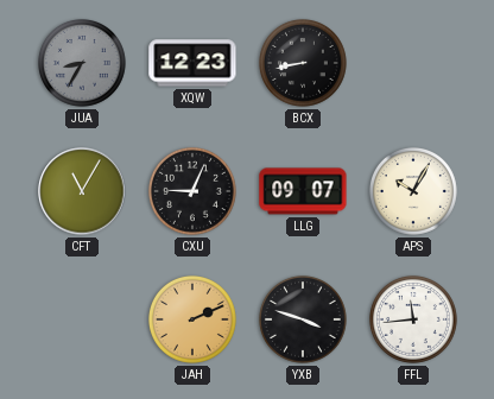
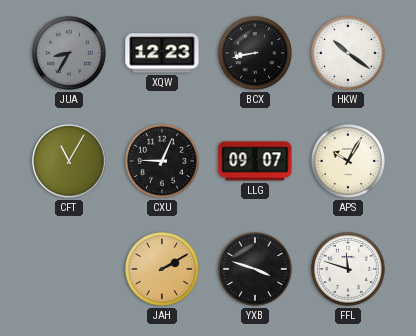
HKW: none -> 10:21
JAH: 2:11 -> 2:10
FFL: 11:44 -> 11:48
